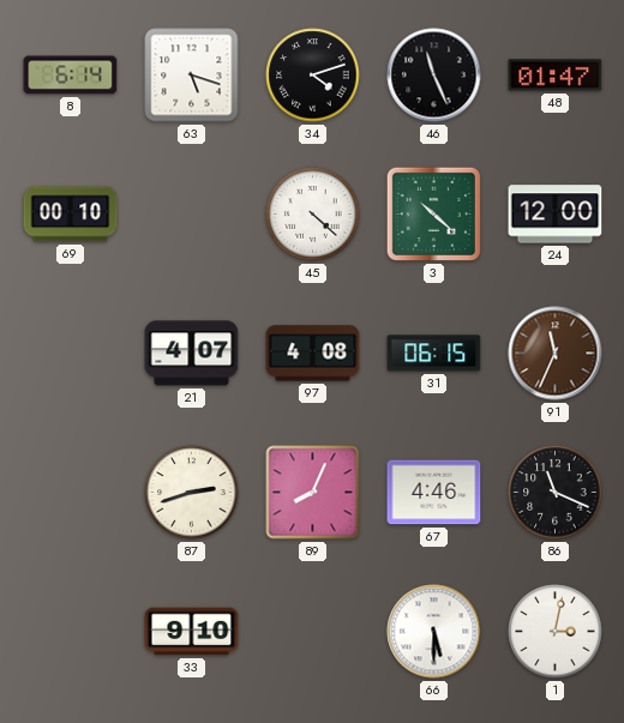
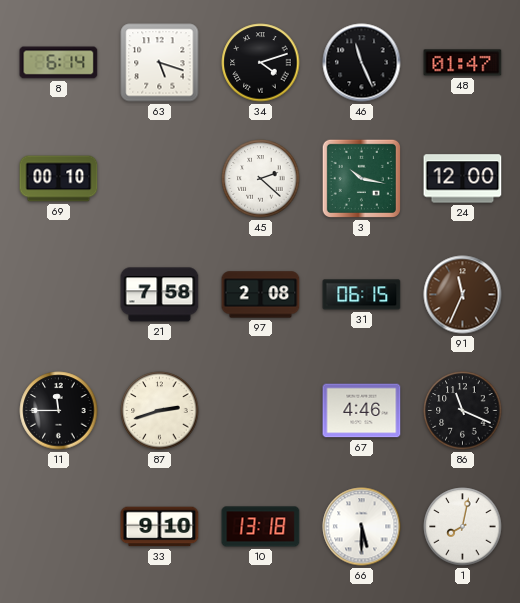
45: 4:22 -> 2:22
3: 10:22 -> 10:17
21: 4:07 -> 7:58
97: 4:08 -> 2:08
11: none -> 11:45
89: 8:04 -> none
10: none -> 13:18
1: 3:02 -> 8:02
